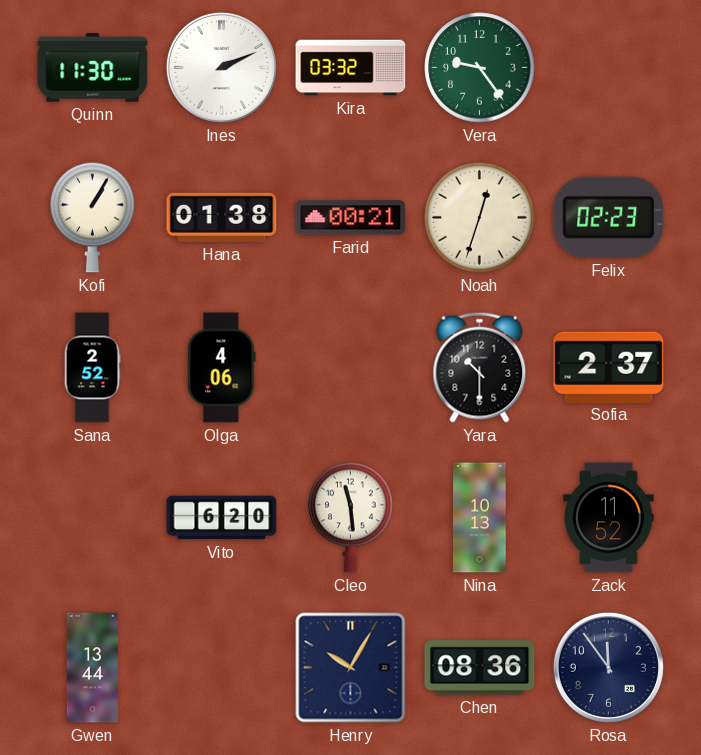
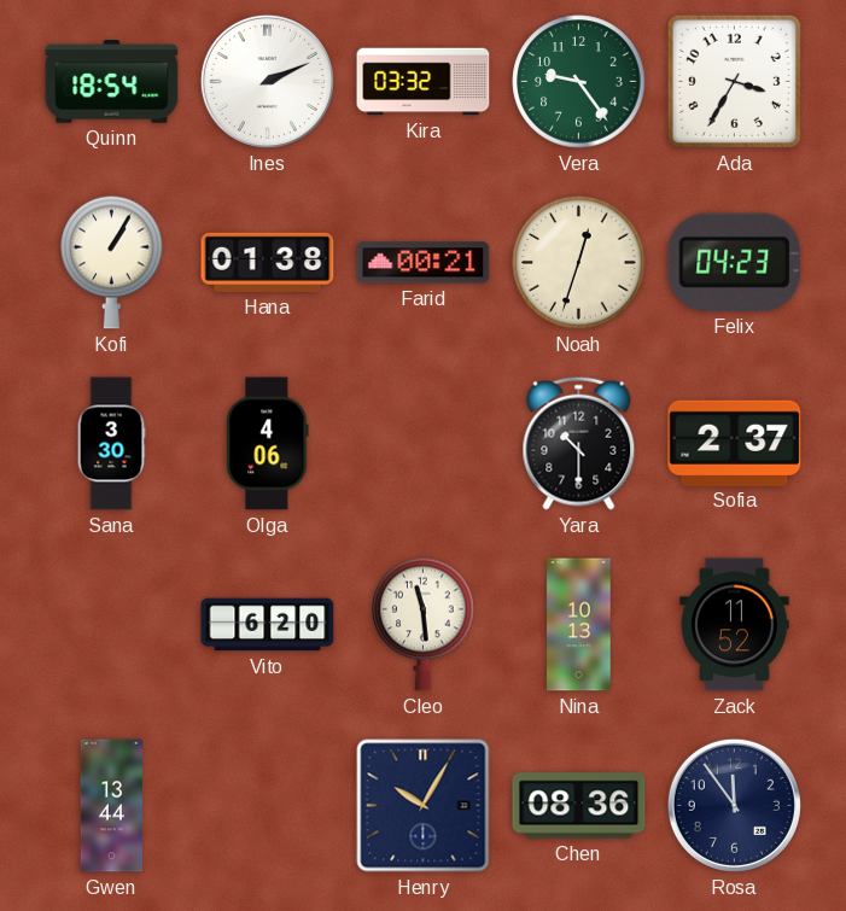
Quinn: 11:30 -> 18:54
Ada: none -> 3:35
Felix: 02:23 -> 04:23
Sana: 2:52 -> 3:30
